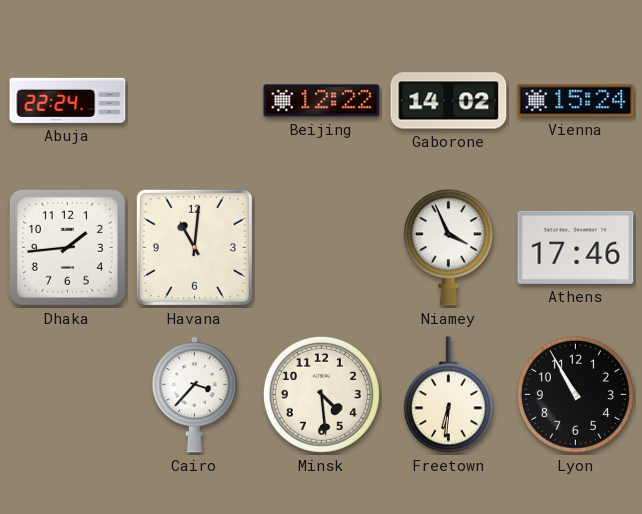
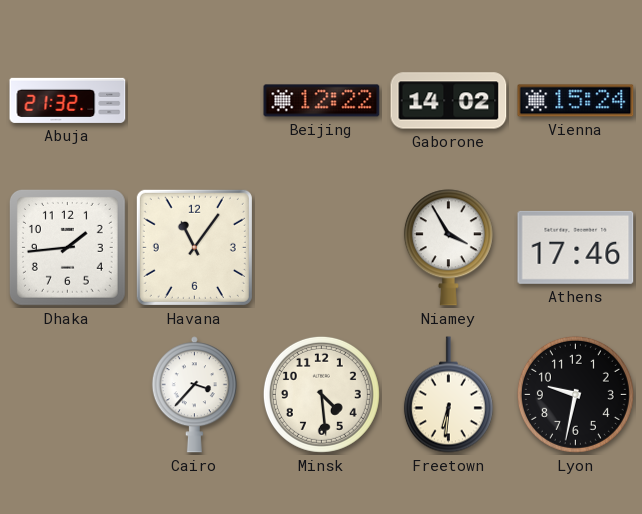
Abuja: 22:24 -> 21:32
Havana: 11:01 -> 11:06
Niamey: 3:56 -> 3:55
Lyon: 10:55 -> 9:32
